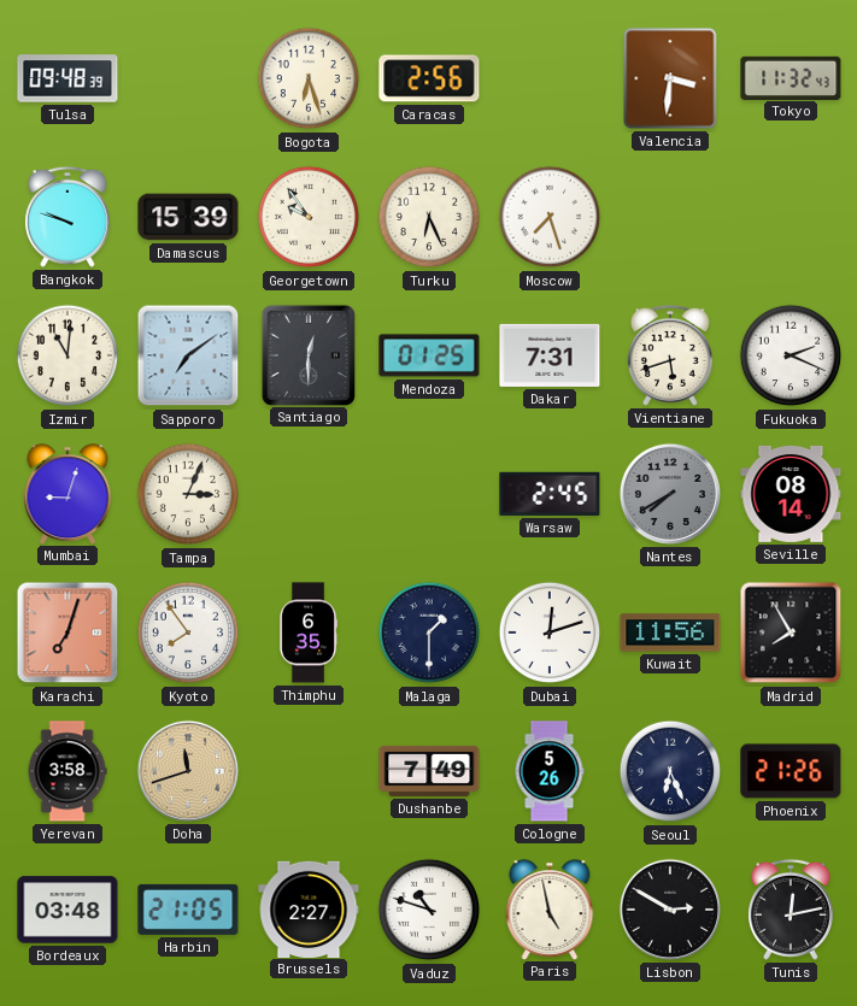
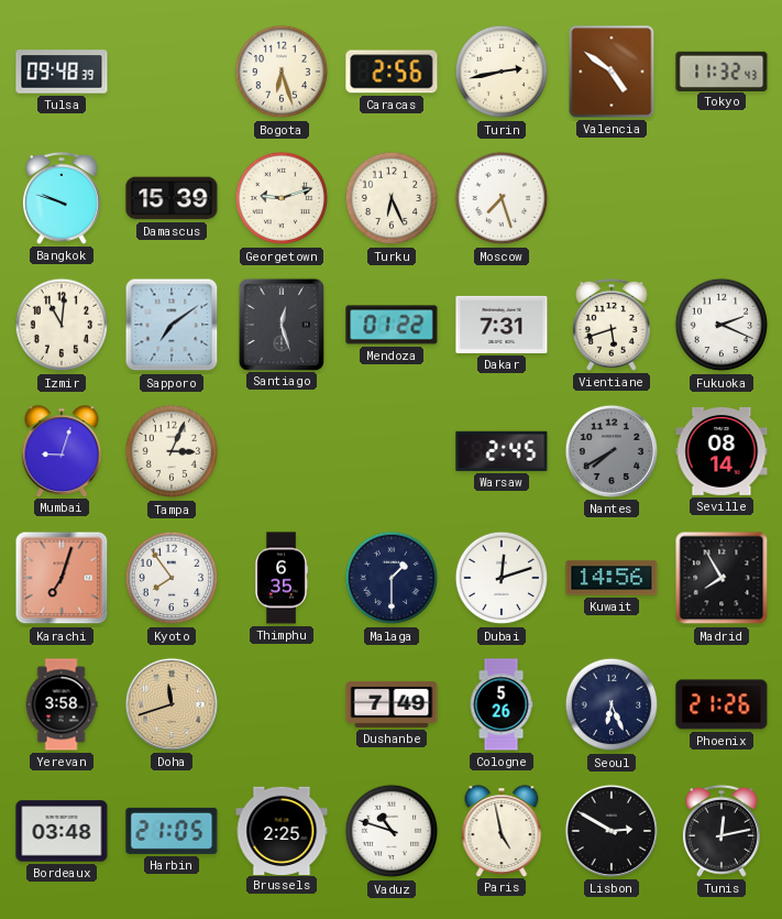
Turin: none -> 2:43
Valencia: 3:31 -> 4:51
Georgetown: 9:54 -> 9:12
Santiago: 12:30 -> 12:27
Mendoza: 01:25 -> 01:22
Kuwait: 11:56 -> 14:56
Brussels: 2:27 -> 2:25
